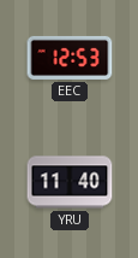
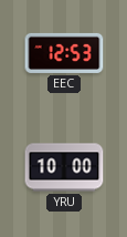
YRU: 11:40 -> 10:00
